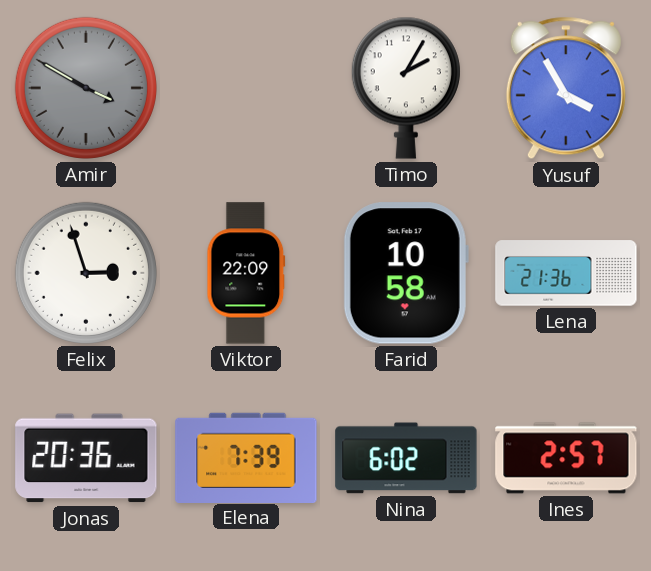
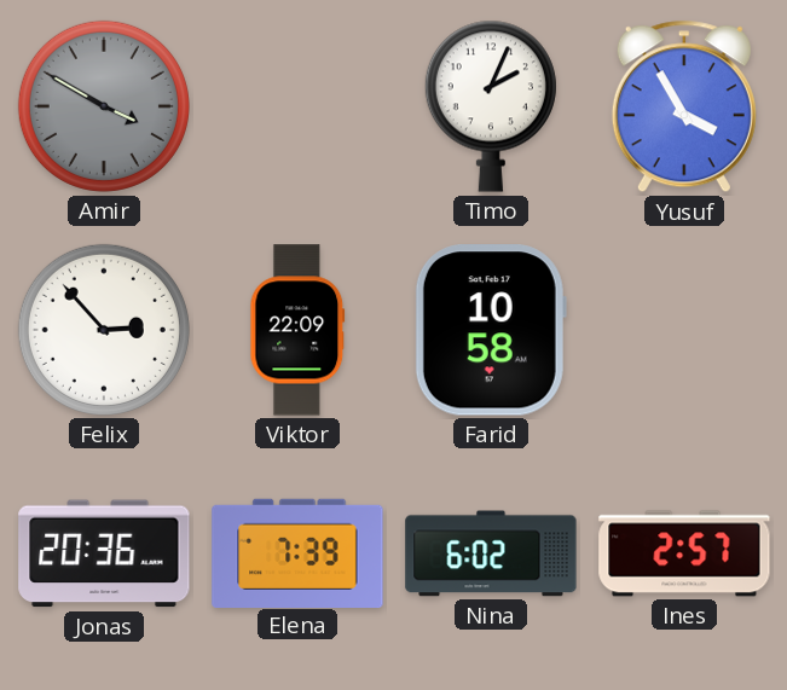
Timo: 2:05 -> 2:04
Felix: 2:57 -> 2:53
Lena: 21:36 -> none
